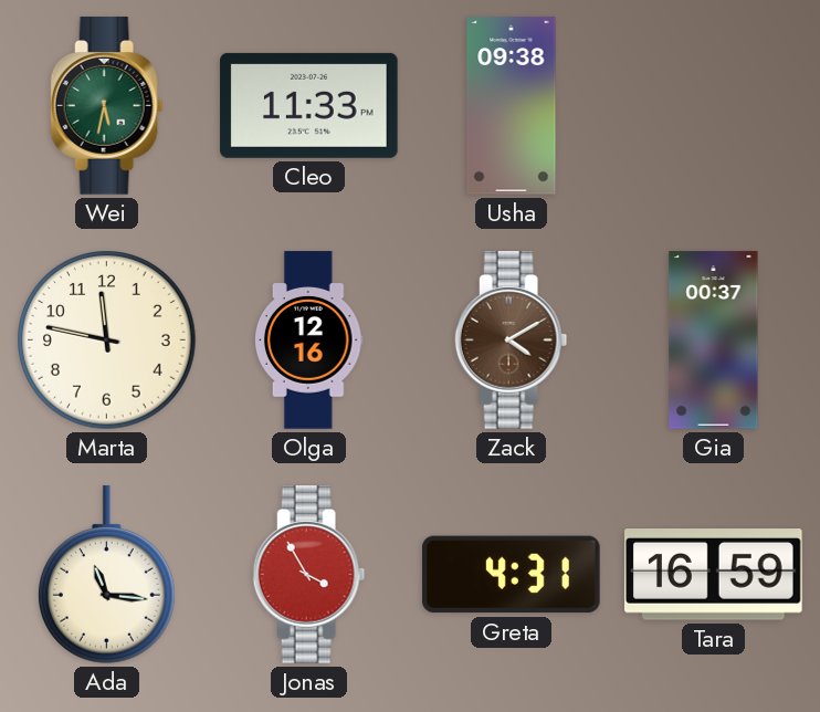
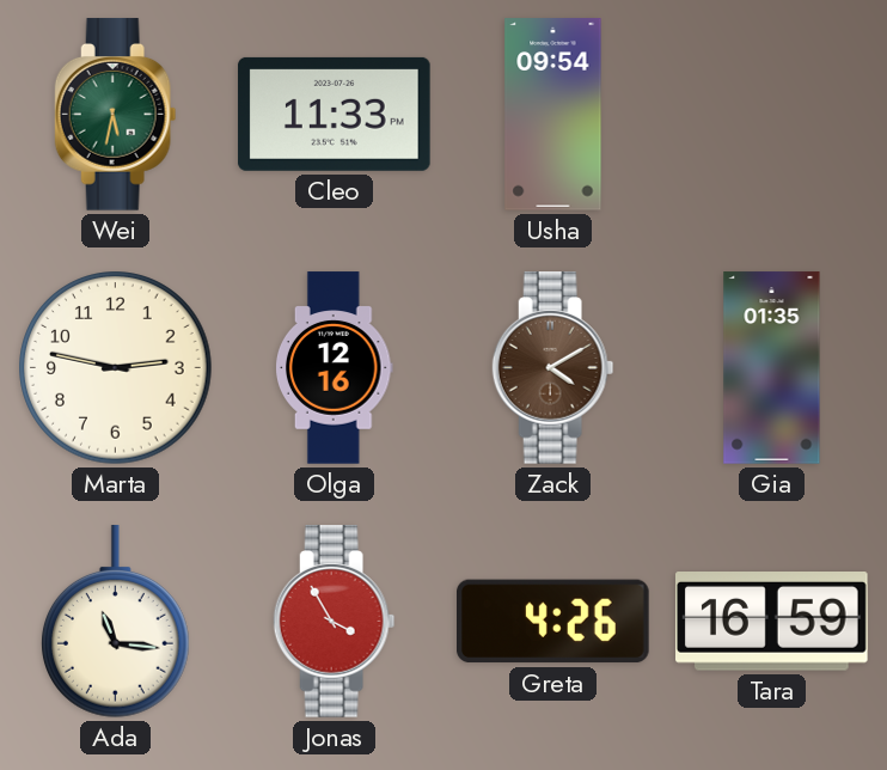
Usha: 09:38 -> 09:54
Marta: 11:47 -> 2:47
Gia: 00:37 -> 01:35
Greta: 4:31 -> 4:26
